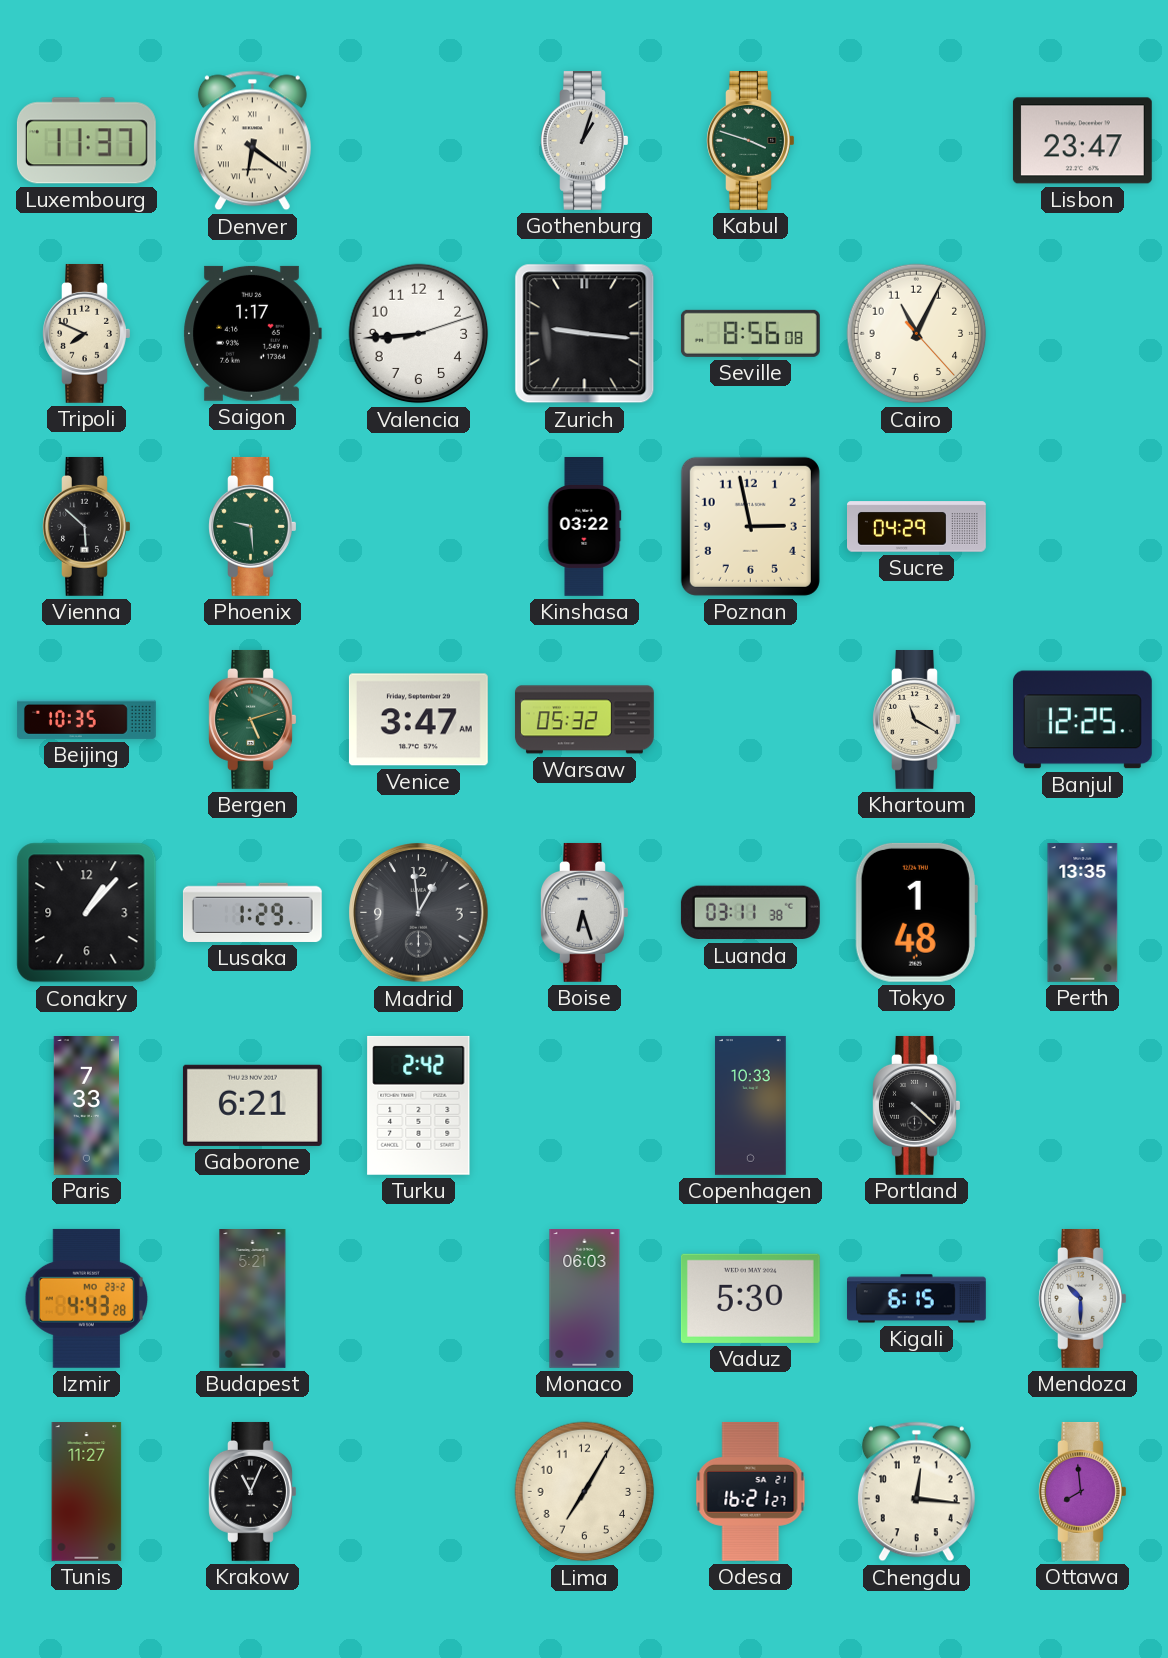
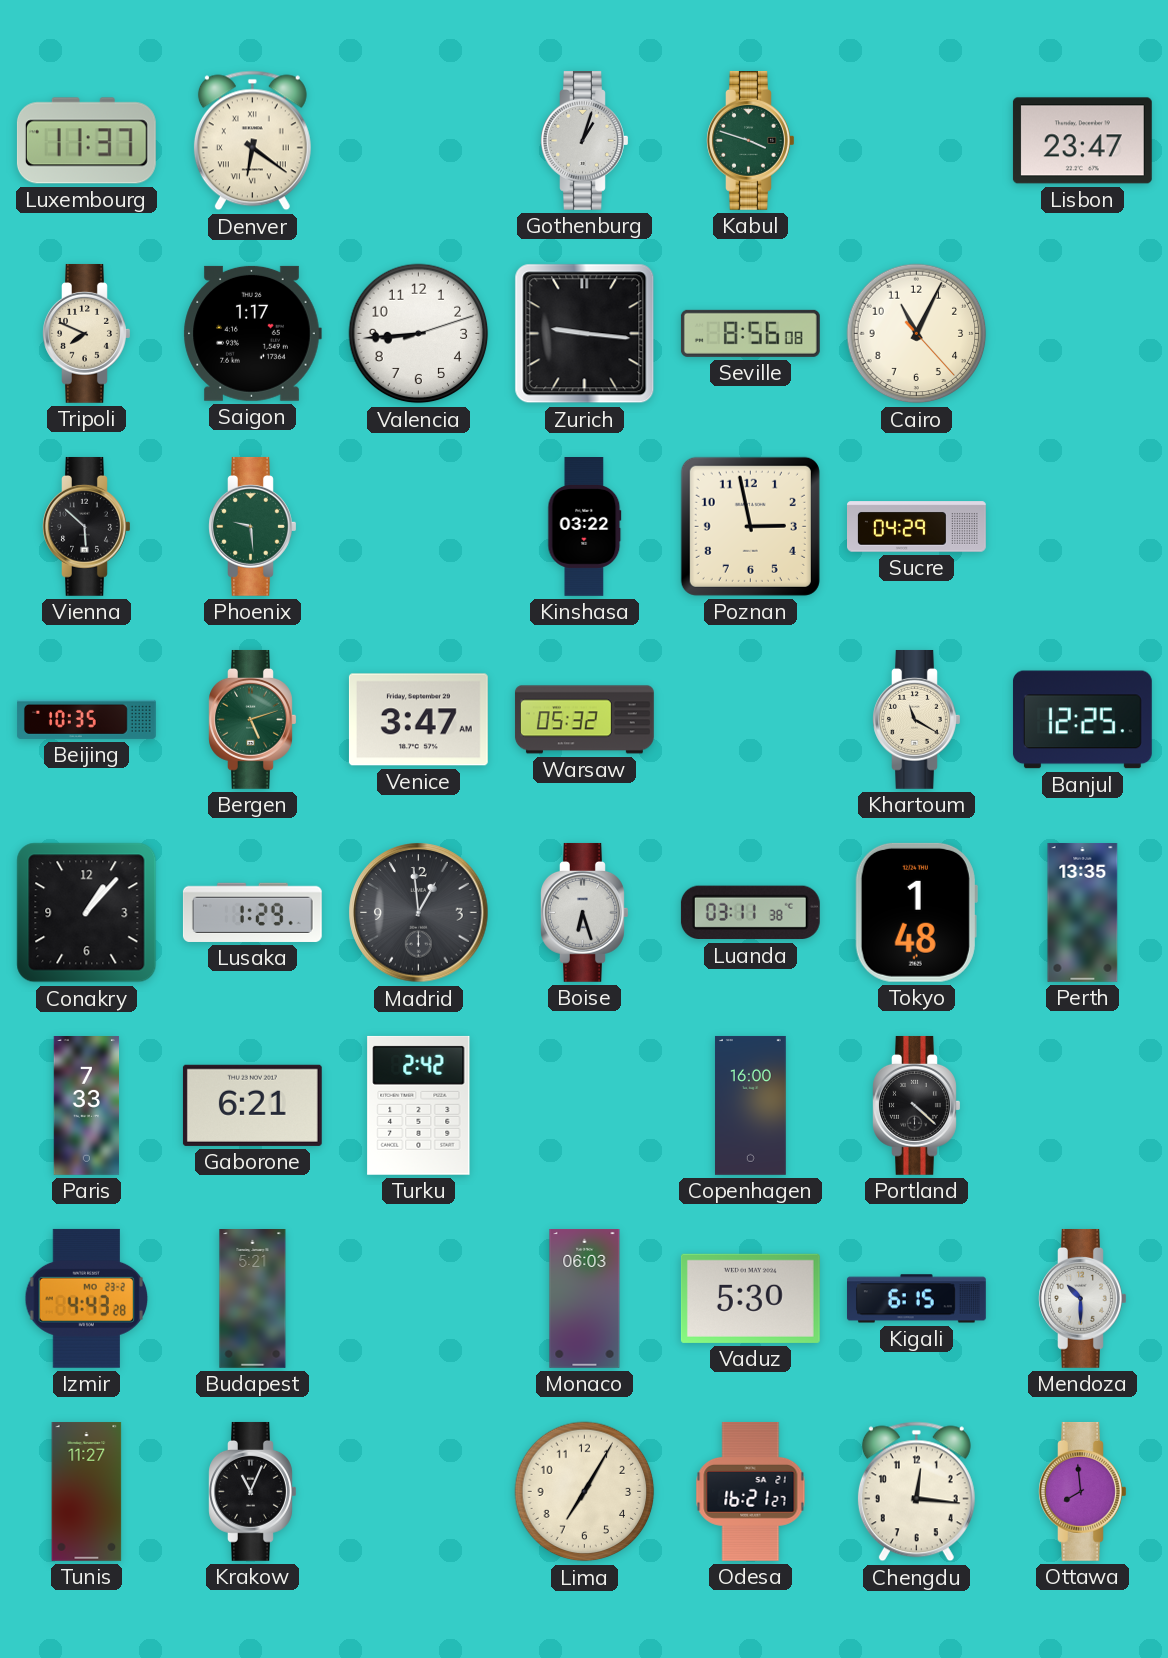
Copenhagen: 10:33 -> 16:00
